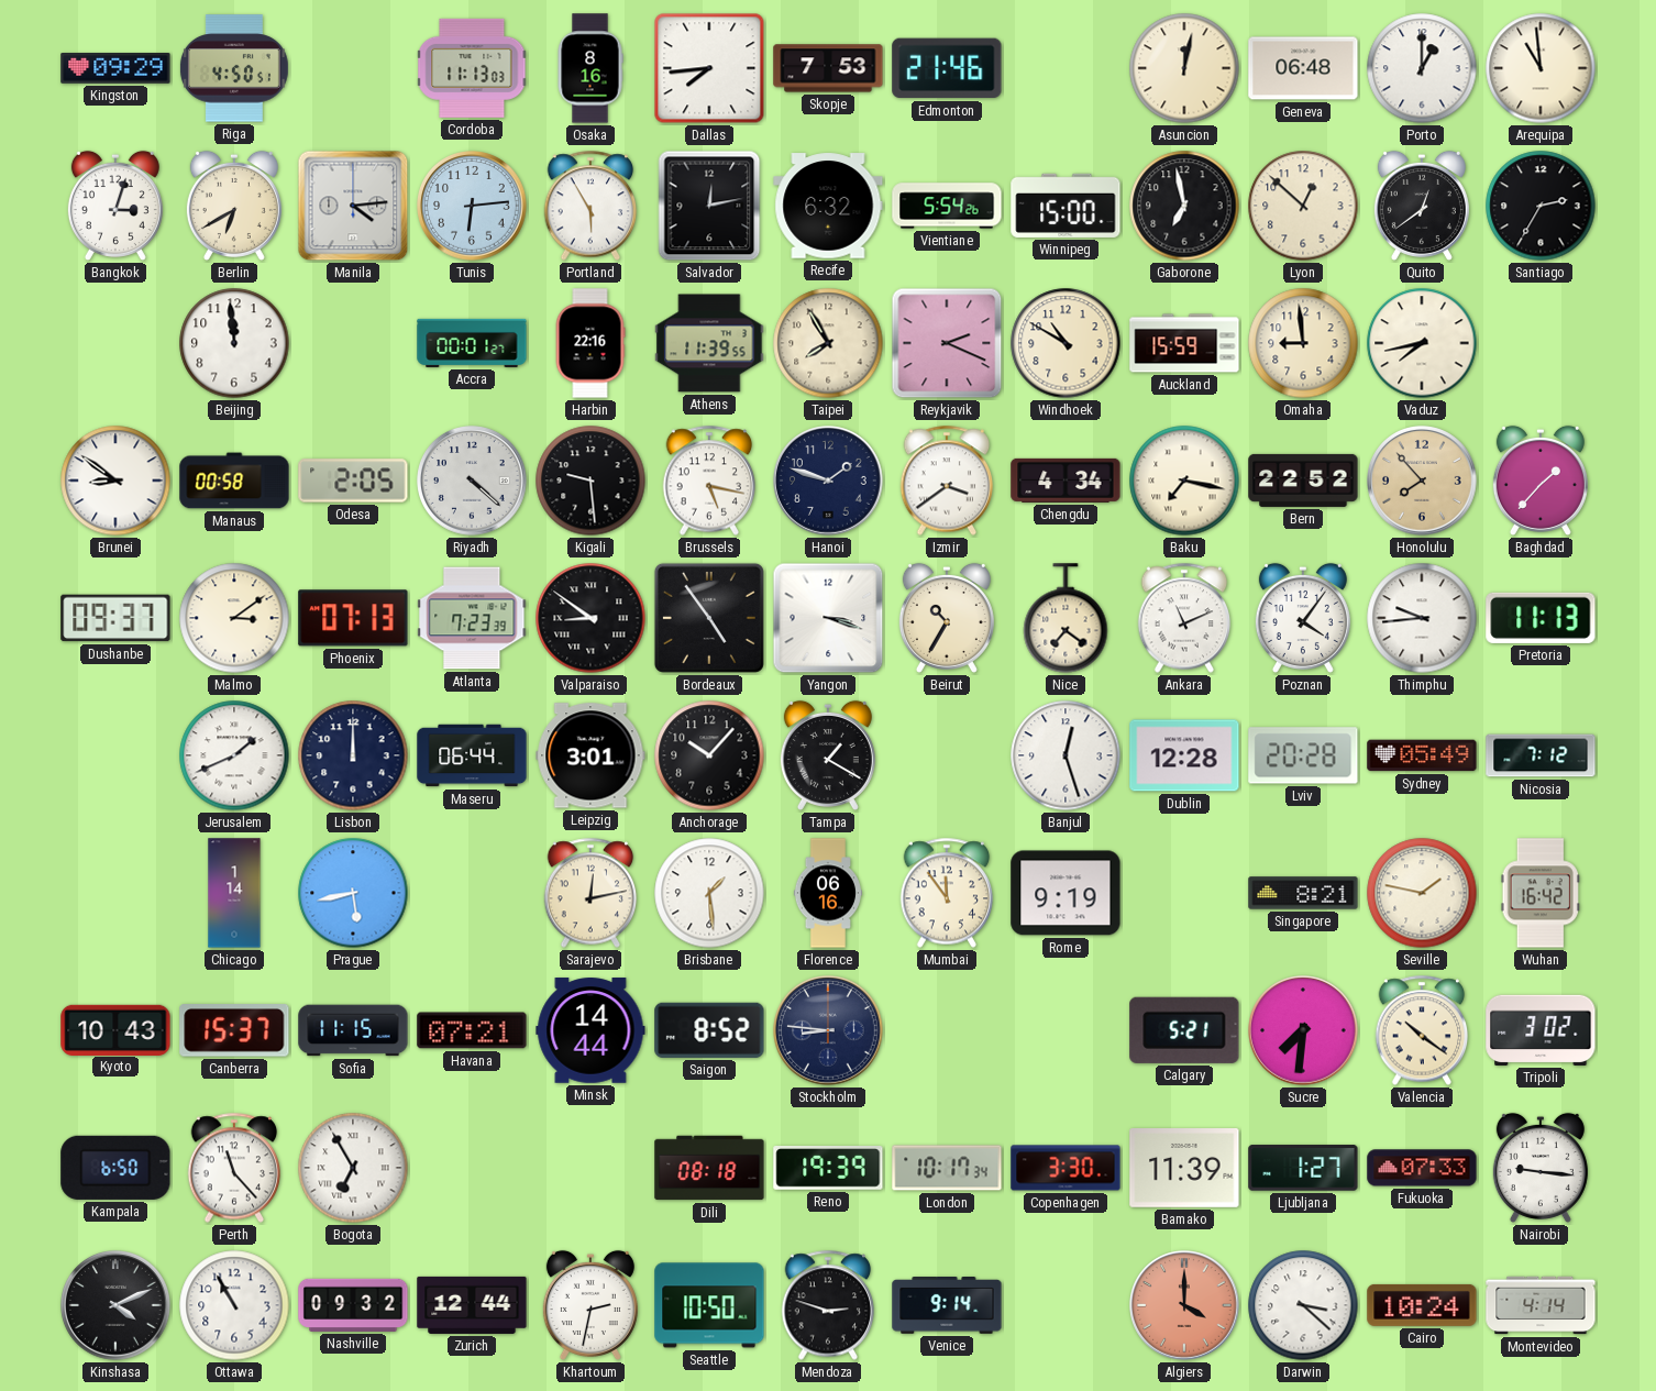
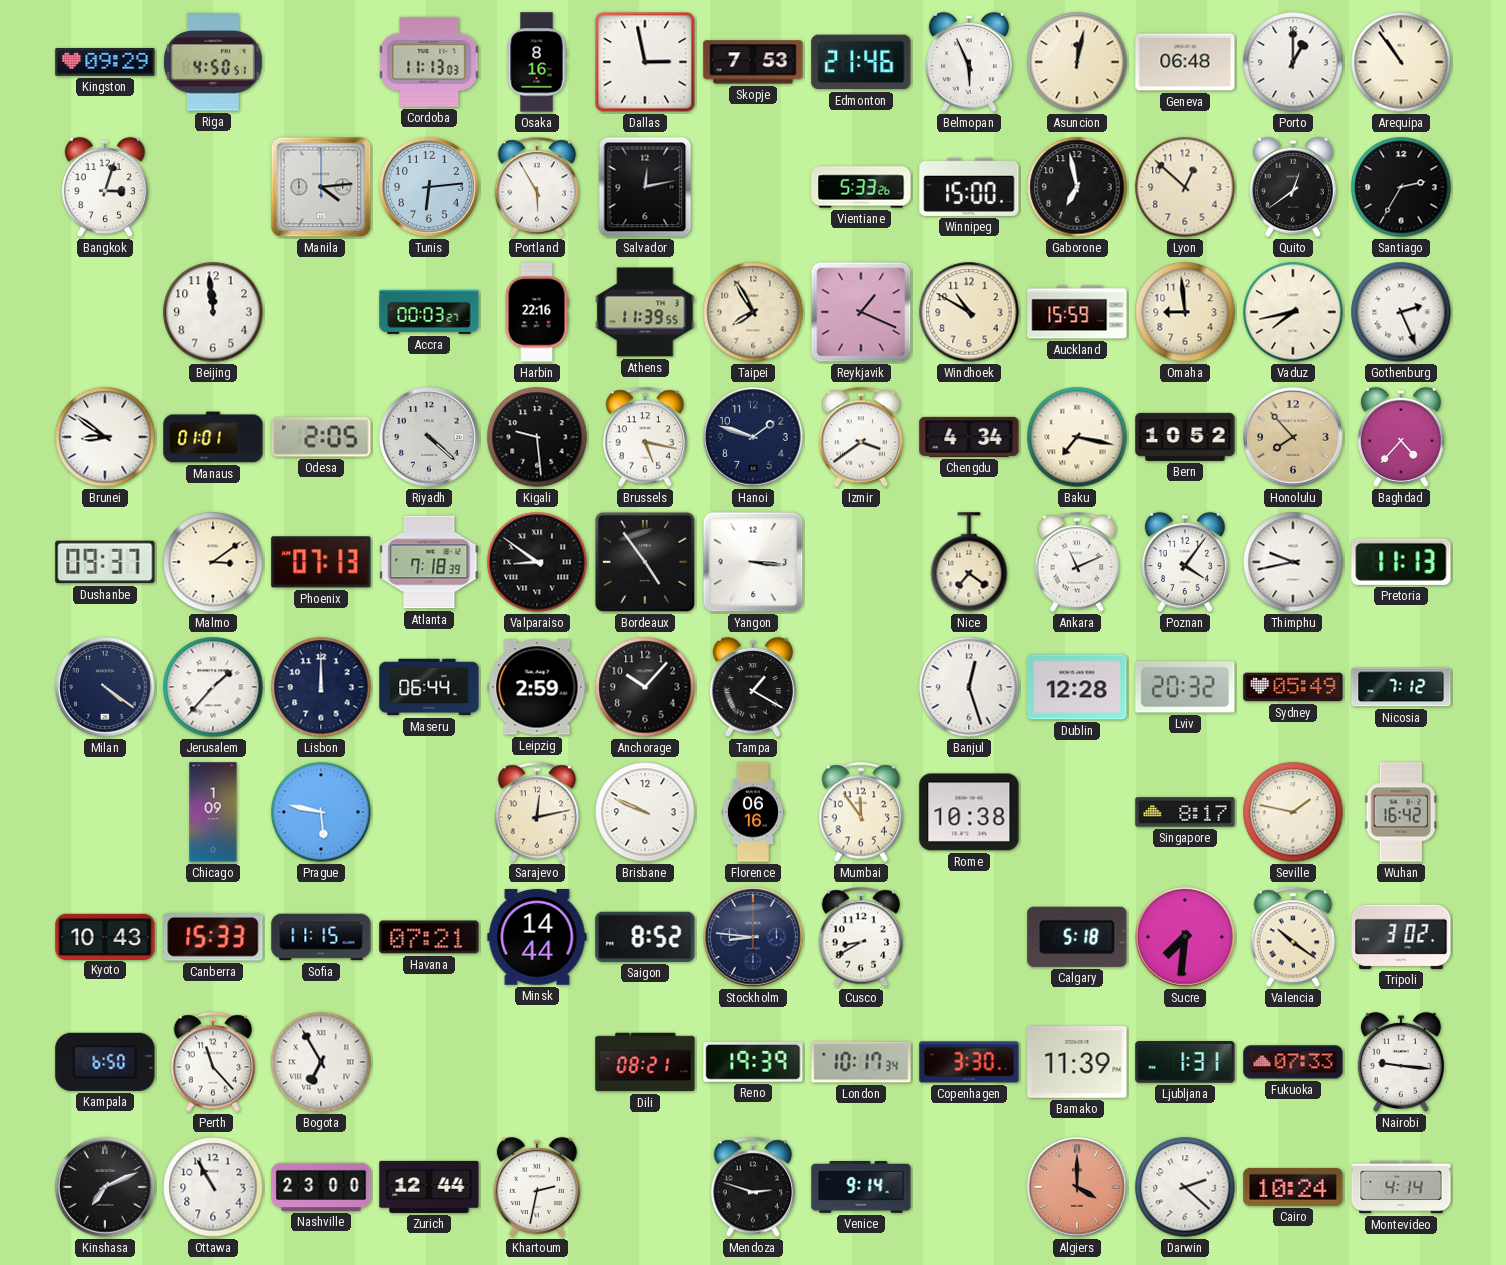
Dallas: 7:44 -> 2:58
Belmopan: none -> 5:56
Arequipa: 10:59 -> 10:54
Berlin: 6:40 -> none
Recife: 6:32 -> none
Vientiane: 5:54 -> 5:33
Accra: 00:01 -> 00:03
Reykjavik: 2:19 -> 1:19
Gothenburg: none -> 2:26
Manaus: 00:58 -> 01:01
Bern: 22:52 -> 10:52
Baghdad: 1:37 -> 4:37
Atlanta: 7:23 -> 7:18
Yangon: 3:18 -> 3:16
Beirut: 10:35 -> none
Thimphu: 9:44 -> 9:43
Milan: none -> 4:21
Jerusalem: 1:41 -> 1:37
Leipzig: 3:01 -> 2:59
Lviv: 20:28 -> 20:32
Chicago: 1:14 -> 1:09
Prague: 5:43 -> 5:47
Brisbane: 1:29 -> 9:49
Rome: 9:19 -> 10:38
Singapore: 8:21 -> 8:17
Canberra: 15:37 -> 15:33
Cusco: none -> 8:40
Calgary: 5:21 -> 5:18
Dili: 08:18 -> 08:21
Ljubljana: 1:27 -> 1:31
Kinshasa: 4:11 -> 7:11
Nashville: 09:32 -> 23:00
Seattle: 10:50 -> none
Darwin: 3:22 -> 2:22
